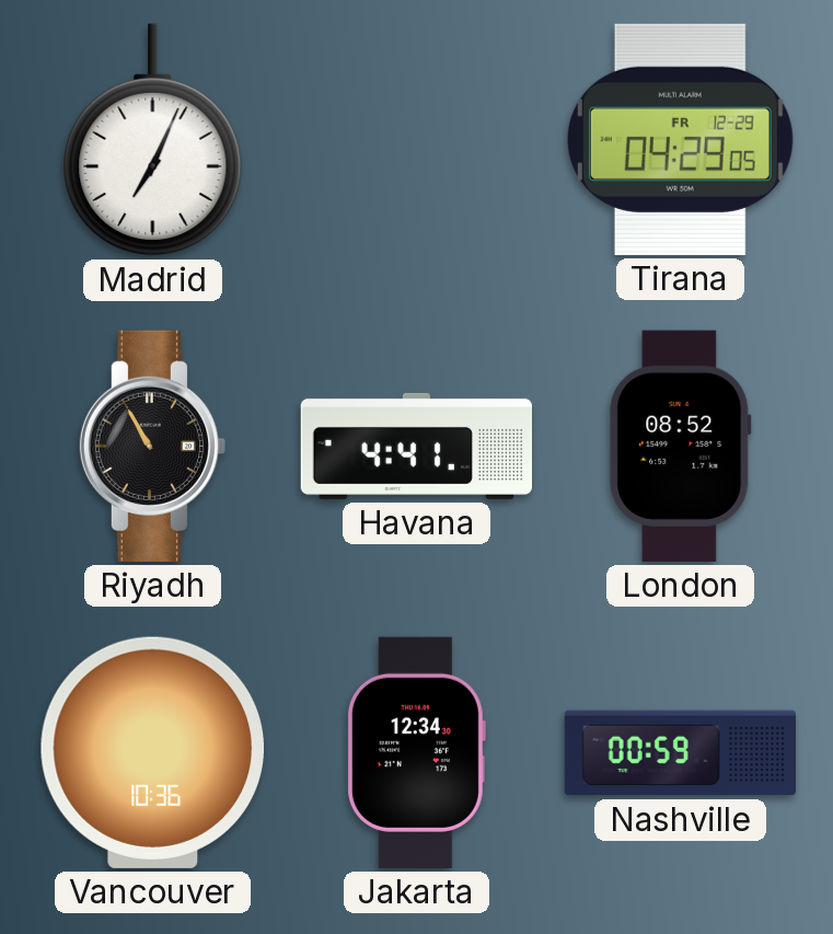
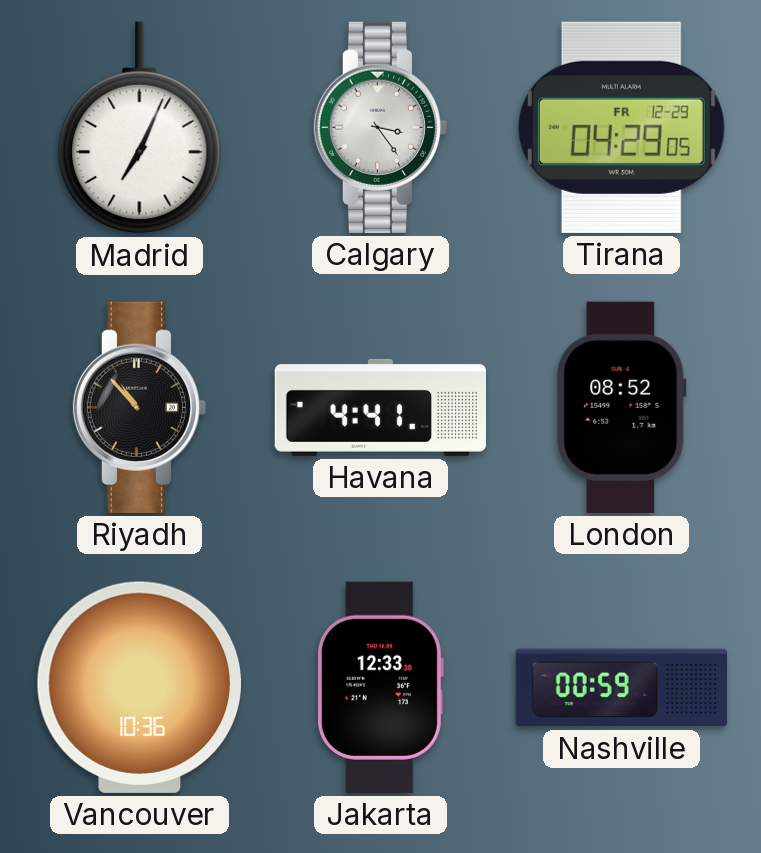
Calgary: none -> 3:24
Riyadh: 10:55 -> 10:53
Jakarta: 12:34 -> 12:33
